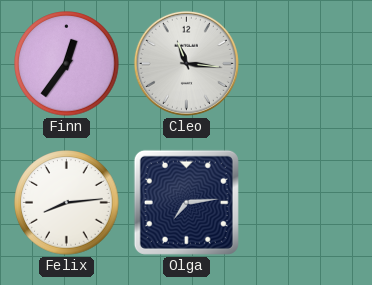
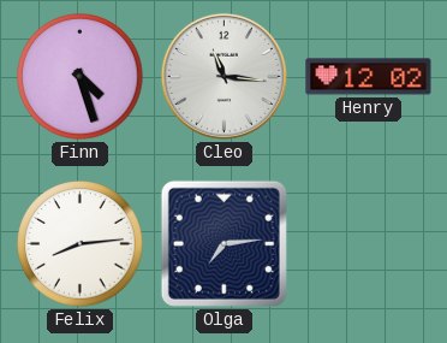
Finn: 12:36 -> 4:27
Henry: none -> 12:02
